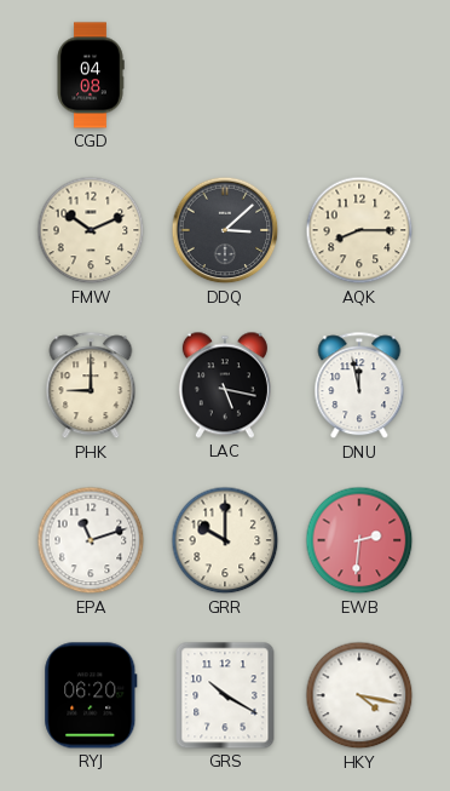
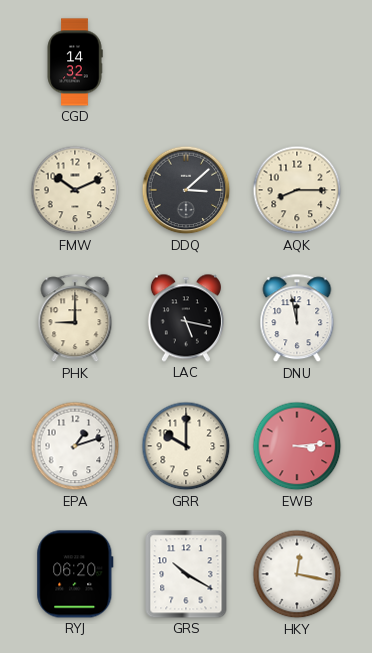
CGD: 04:08 -> 14:32
EPA: 11:12 -> 1:12
EWB: 2:31 -> 3:14
HKY: 4:17 -> 12:17
